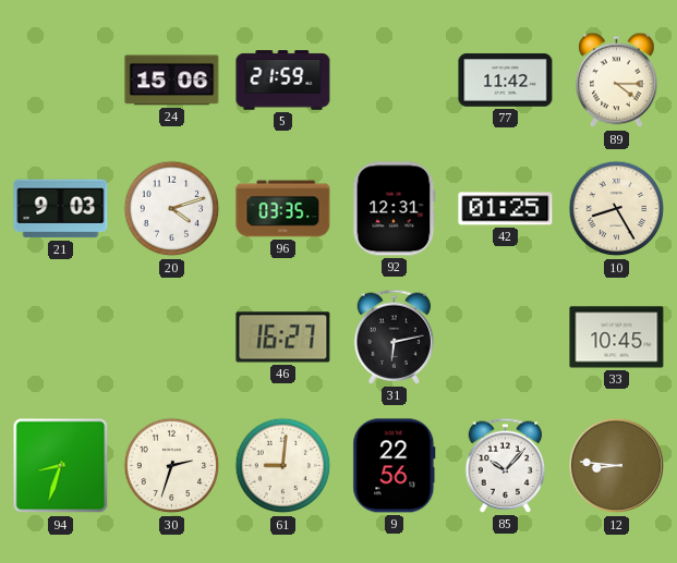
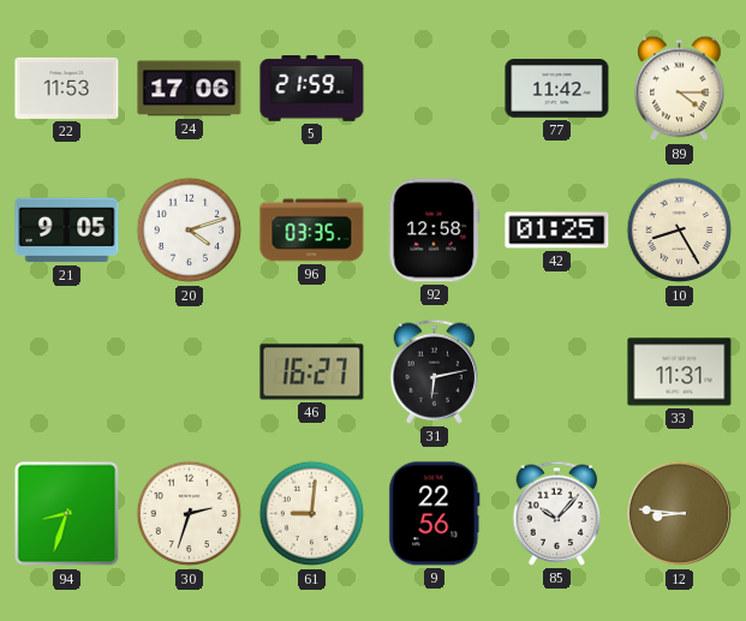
22: none -> 11:53
24: 15:06 -> 17:06
21: 9:03 -> 9:05
92: 12:31 -> 12:58
33: 10:45 -> 11:31
